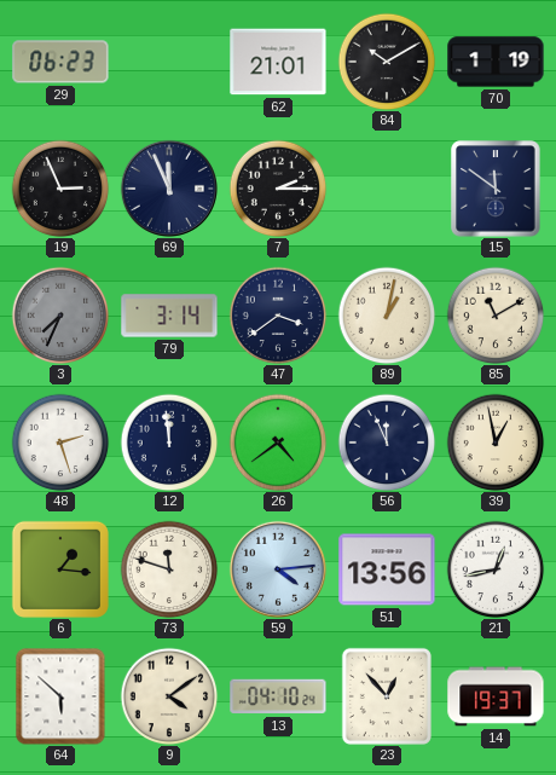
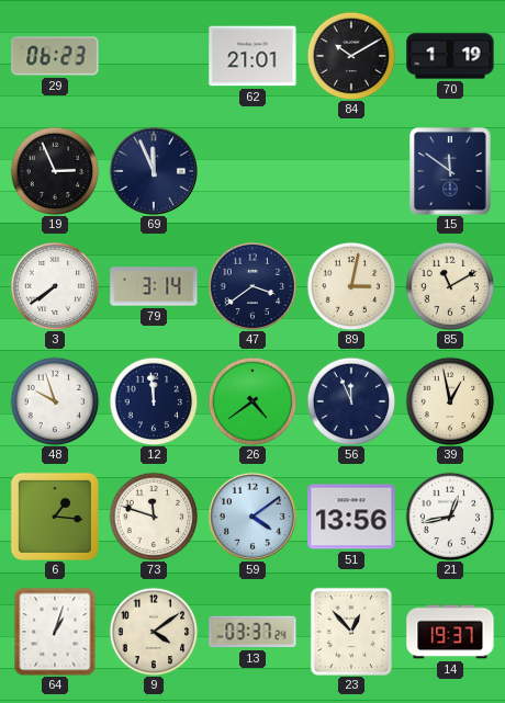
7: 2:15 -> none
3: 7:34 -> 7:39
3 dial: grey -> white
89: 1:02 -> 3:02
48: 2:27 -> 9:57
59: 4:14 -> 4:09
64: 5:52 -> 1:03
13: 04:10 -> 03:37
